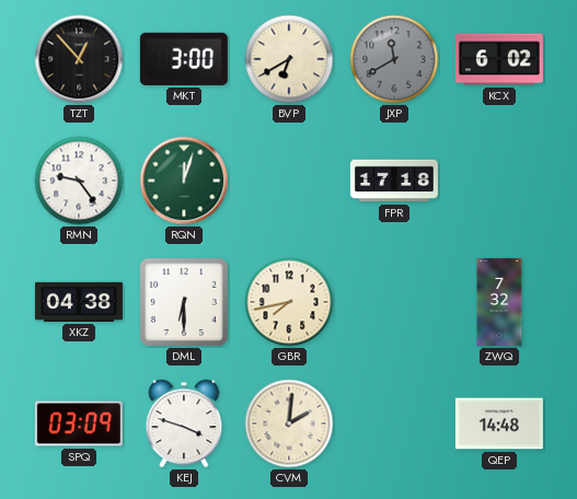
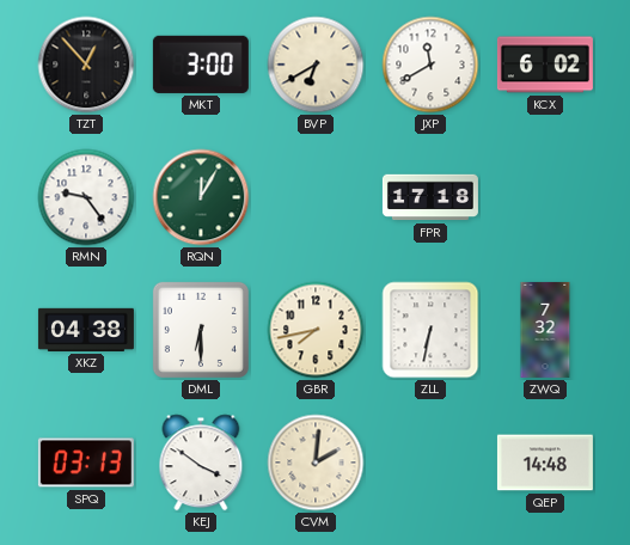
JXP dial: grey -> white
RQN: 12:03 -> 12:05
ZLL: none -> 6:32
SPQ: 03:09 -> 03:13
KEJ: 3:48 -> 3:51
